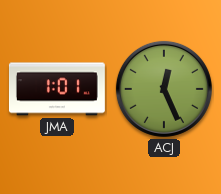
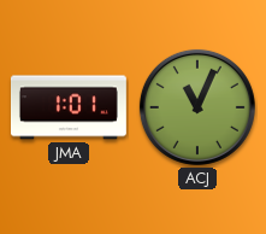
ACJ: 12:26 -> 11:04
